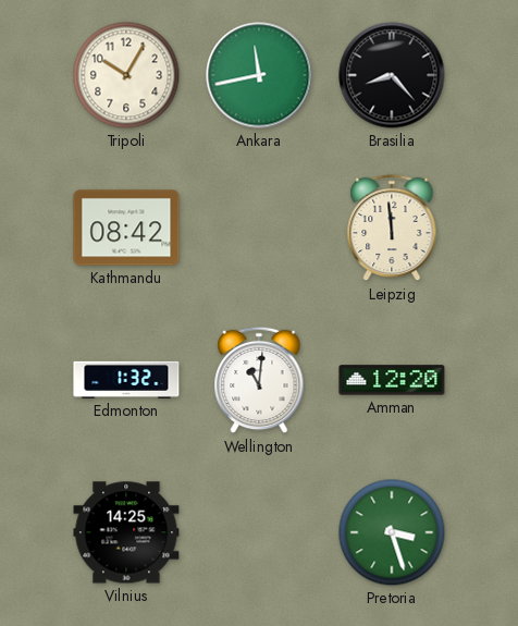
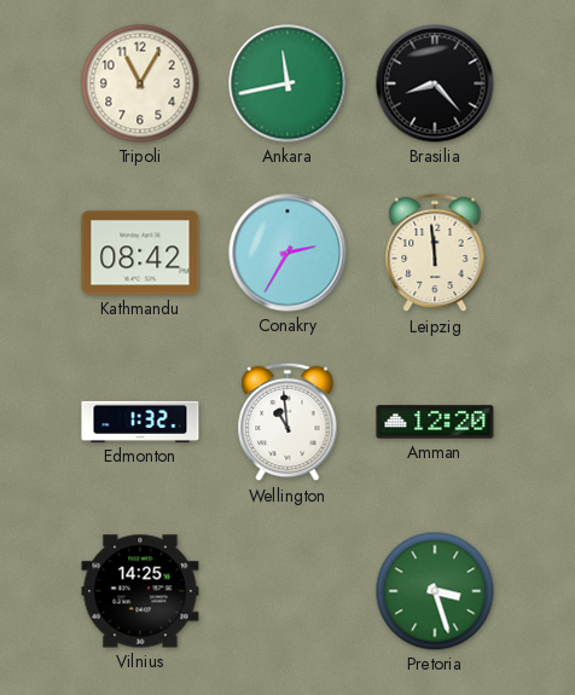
Tripoli: 10:05 -> 11:05
Conakry: none -> 2:35
Wellington: 11:01 -> 10:59
